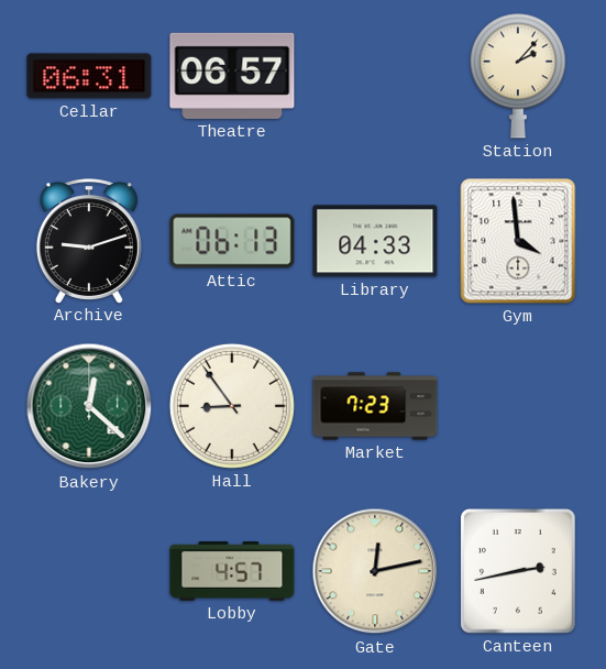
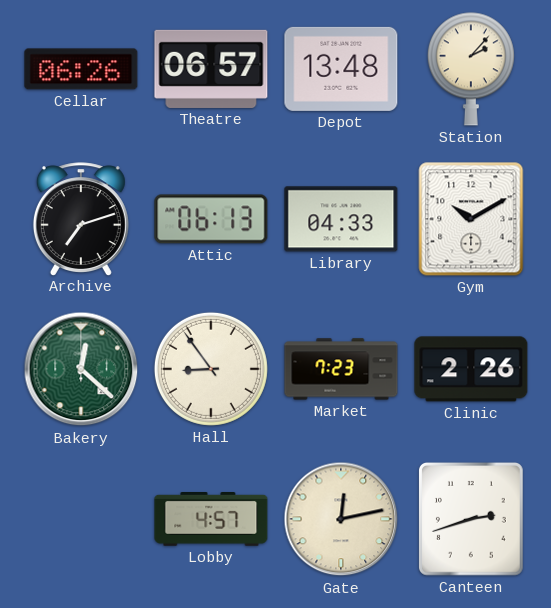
Cellar: 06:31 -> 06:26
Depot: none -> 13:48
Archive: 9:12 -> 7:12
Gym: 3:59 -> 10:10
Clinic: none -> 2:26
Canteen: 2:43 -> 2:42
